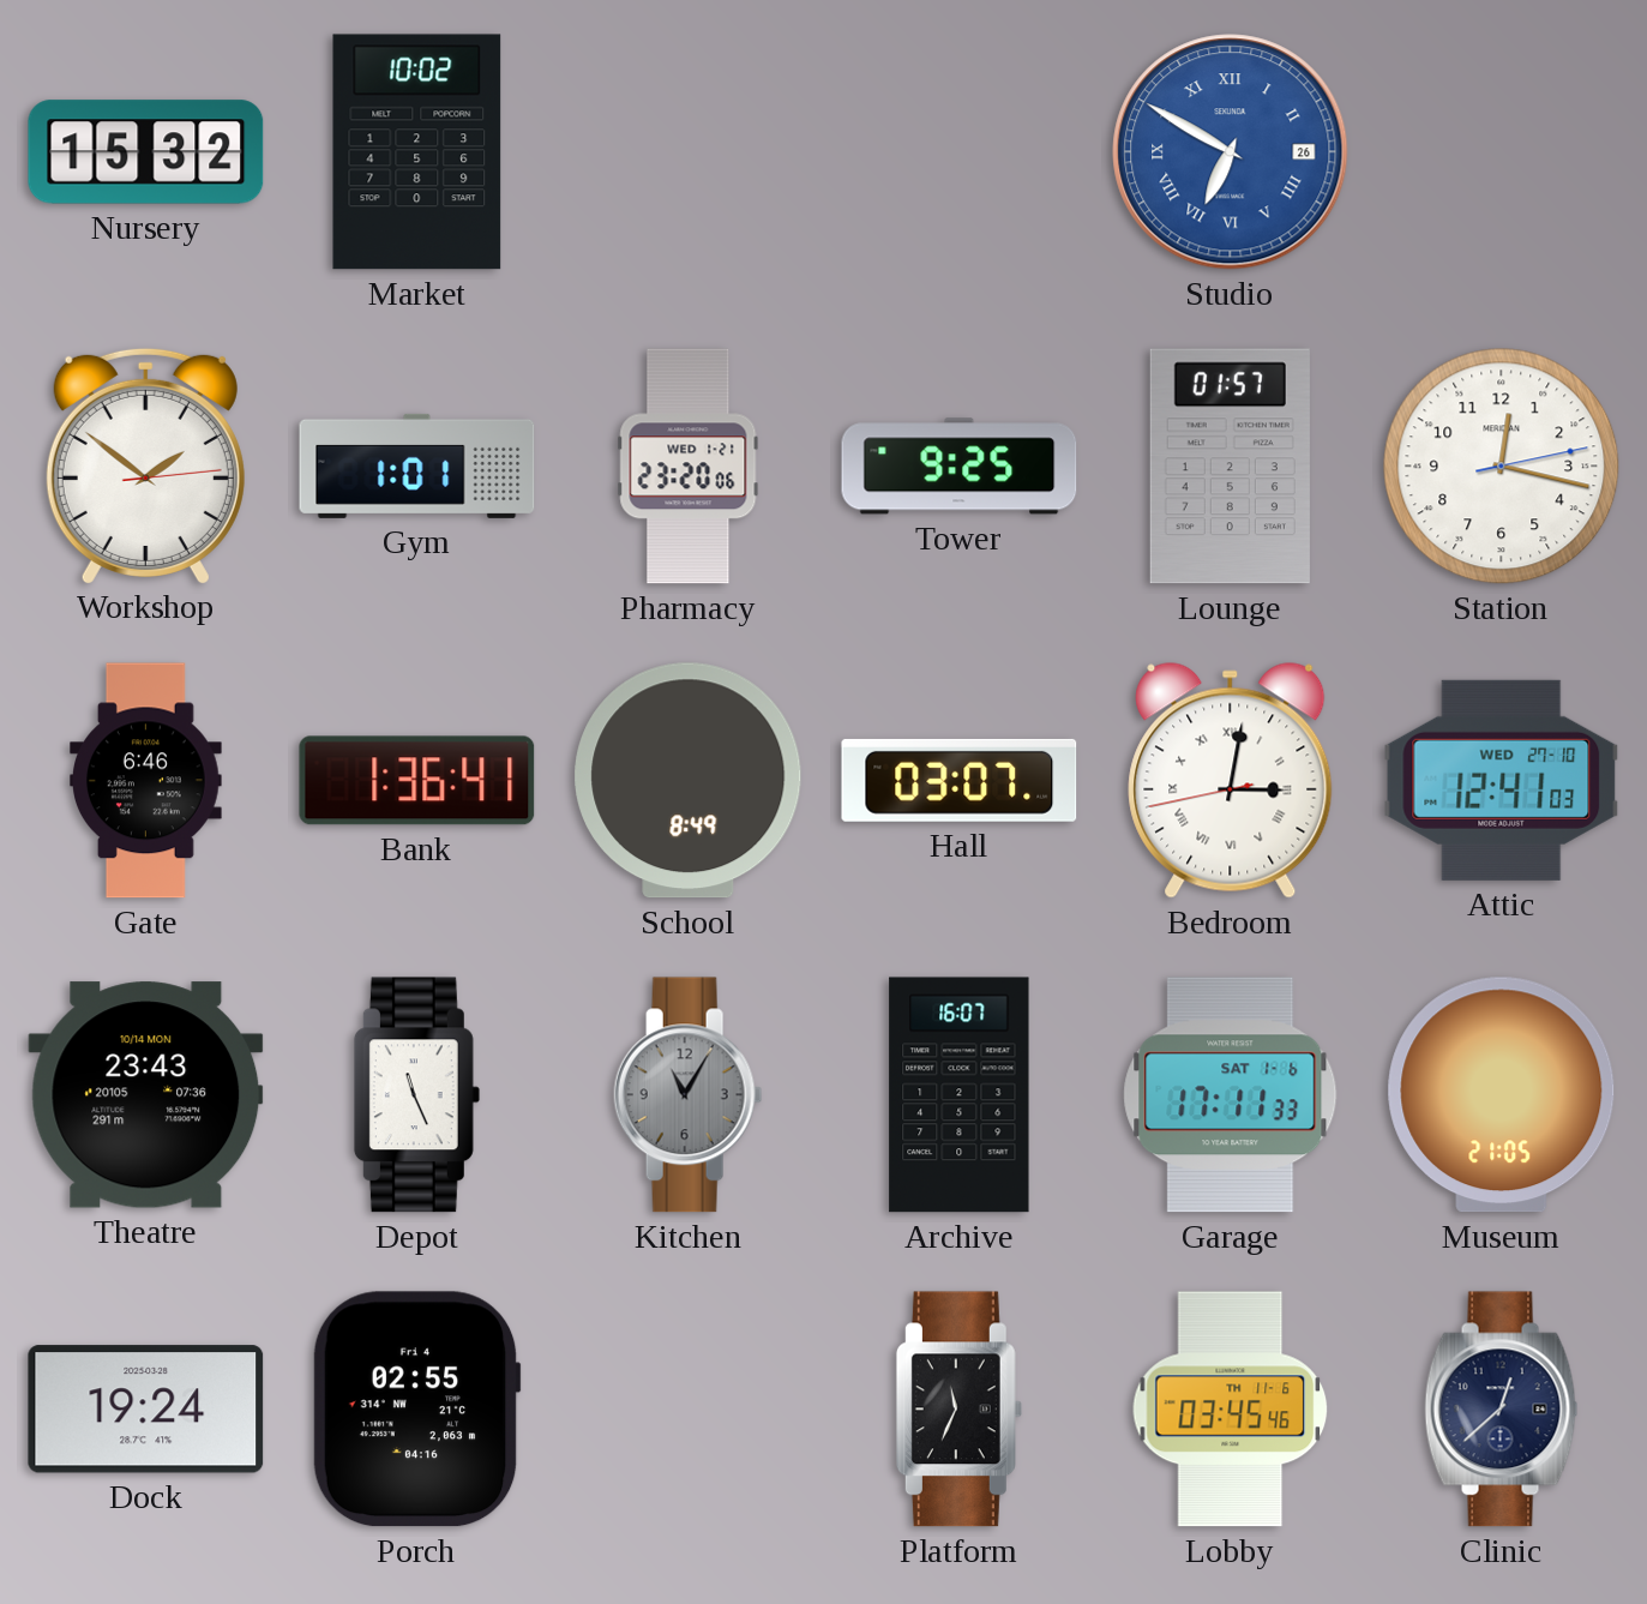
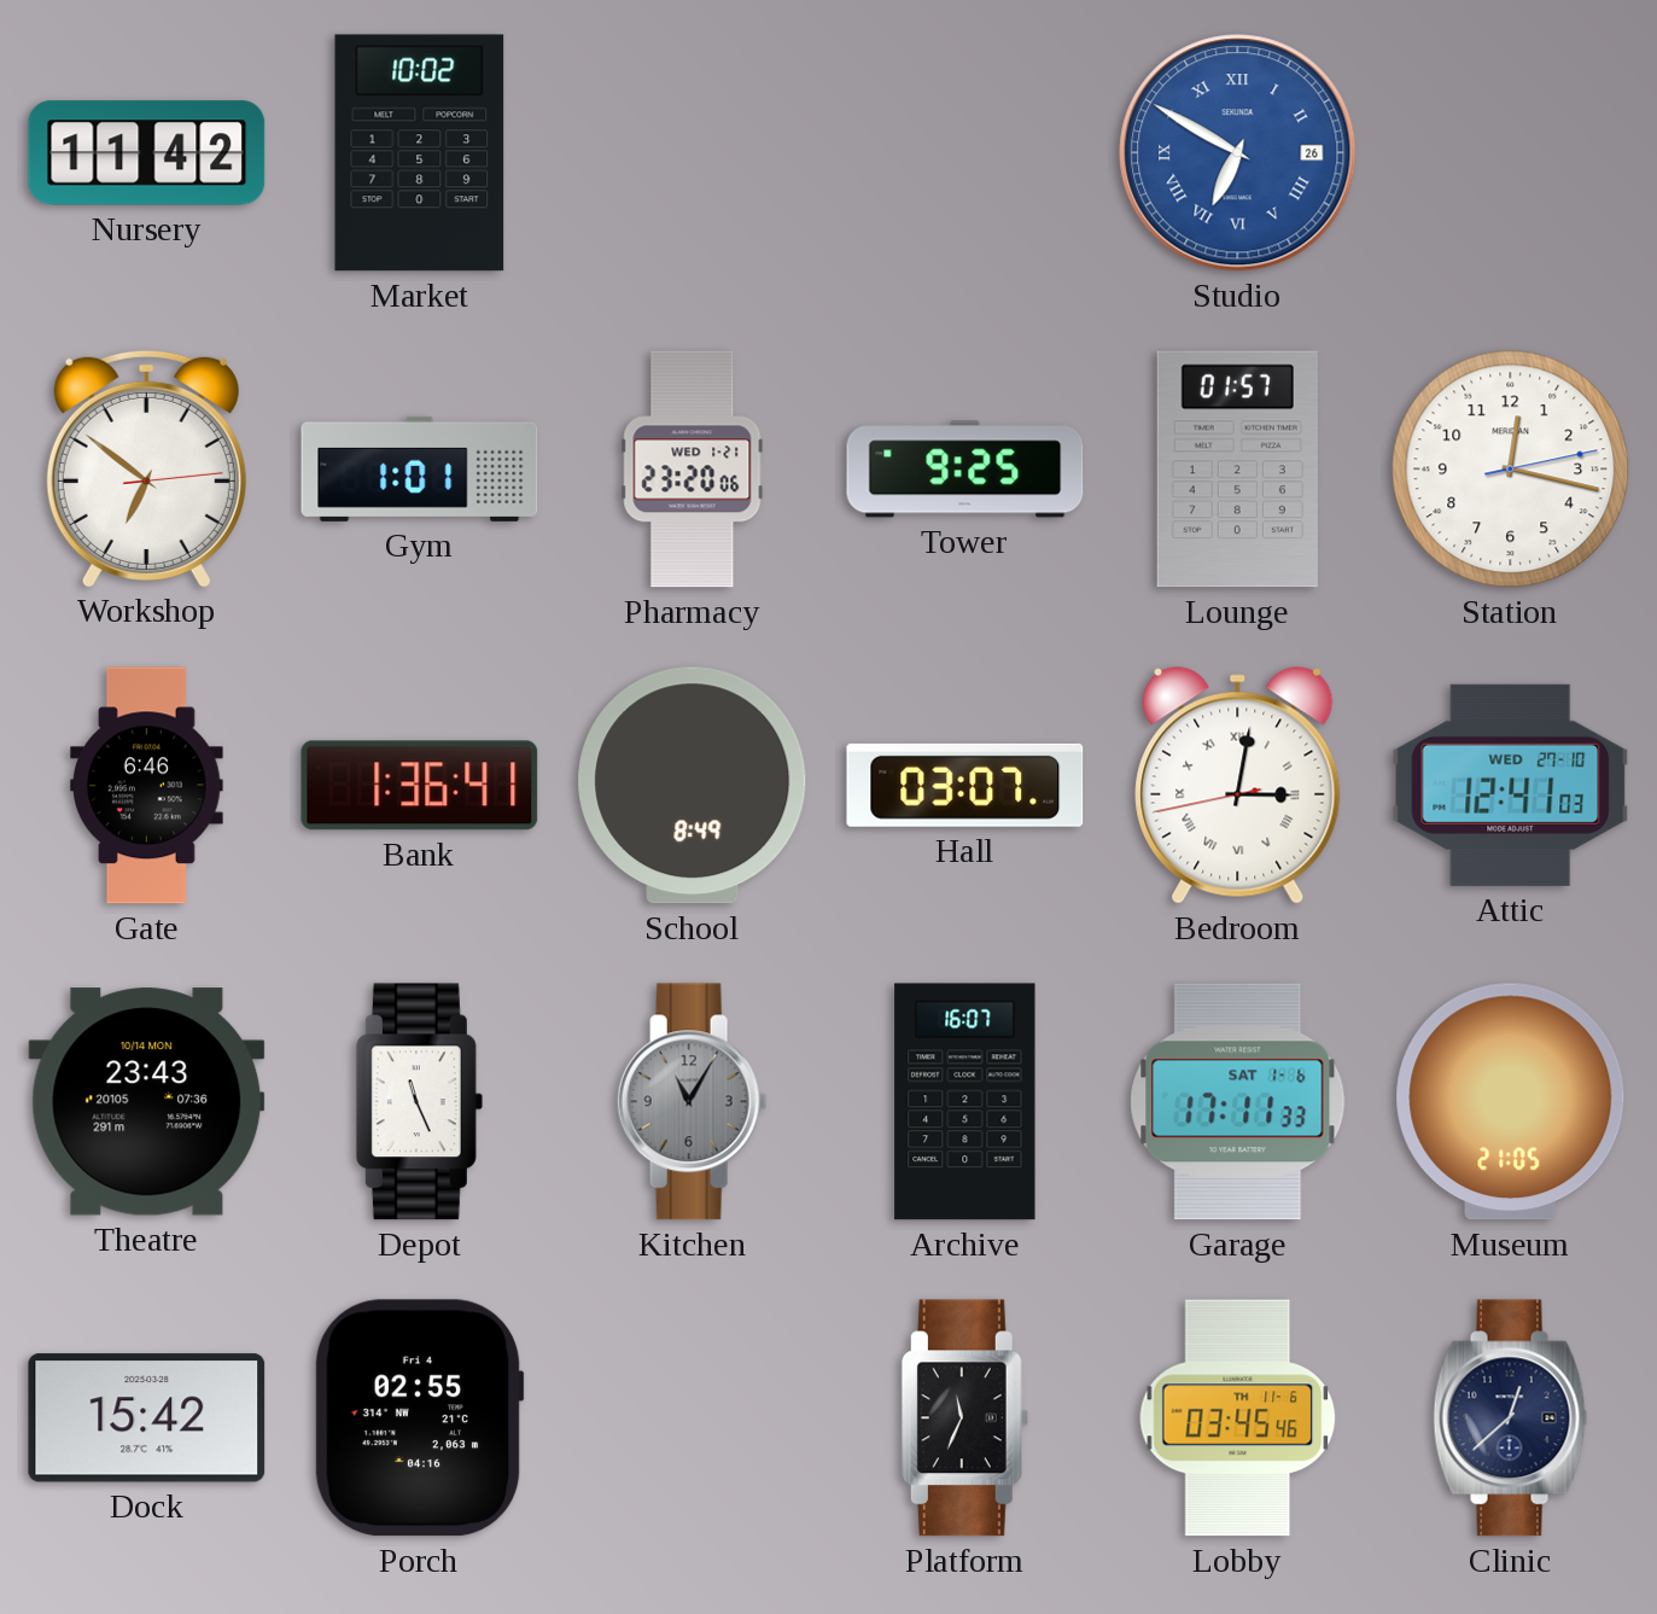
Nursery: 15:32 -> 11:42
Workshop: 1:51 -> 6:51
Dock: 19:24 -> 15:42
